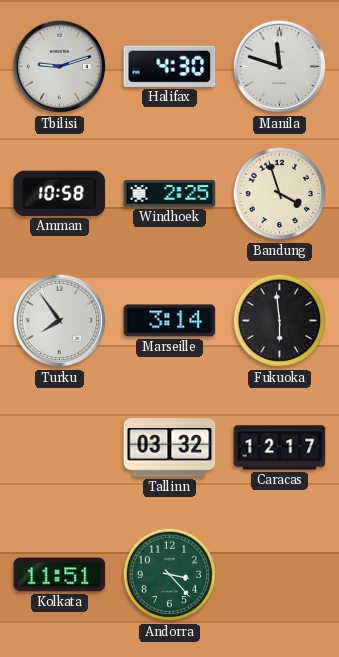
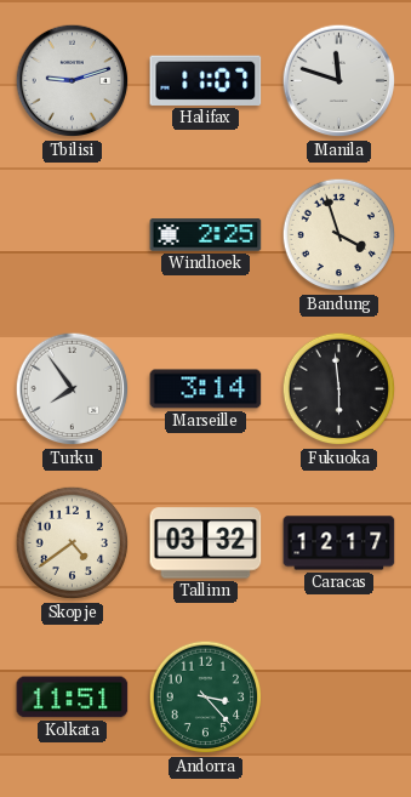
Halifax: 4:30 -> 11:07
Amman: 10:58 -> none
Skopje: none -> 4:39
